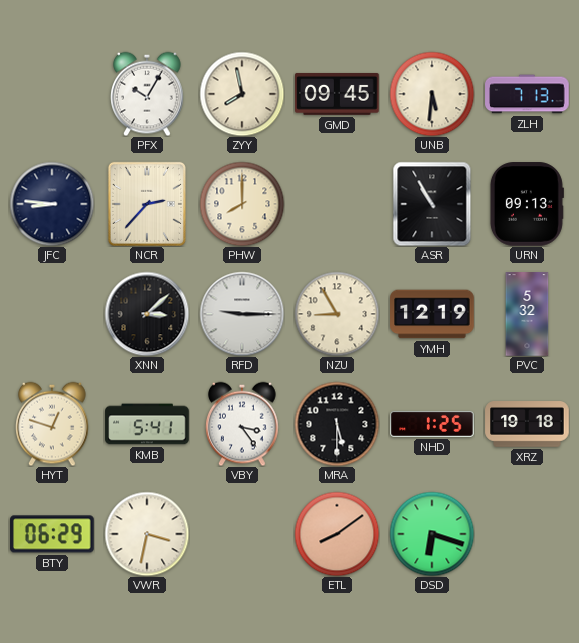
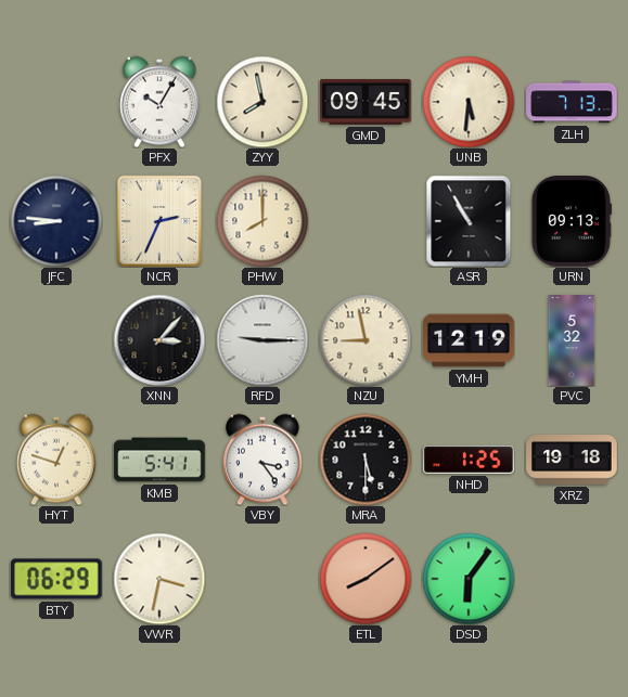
NCR: 2:37 -> 2:34
XNN: 3:08 -> 3:07
NZU: 8:55 -> 8:58
DSD: 6:18 -> 6:06
